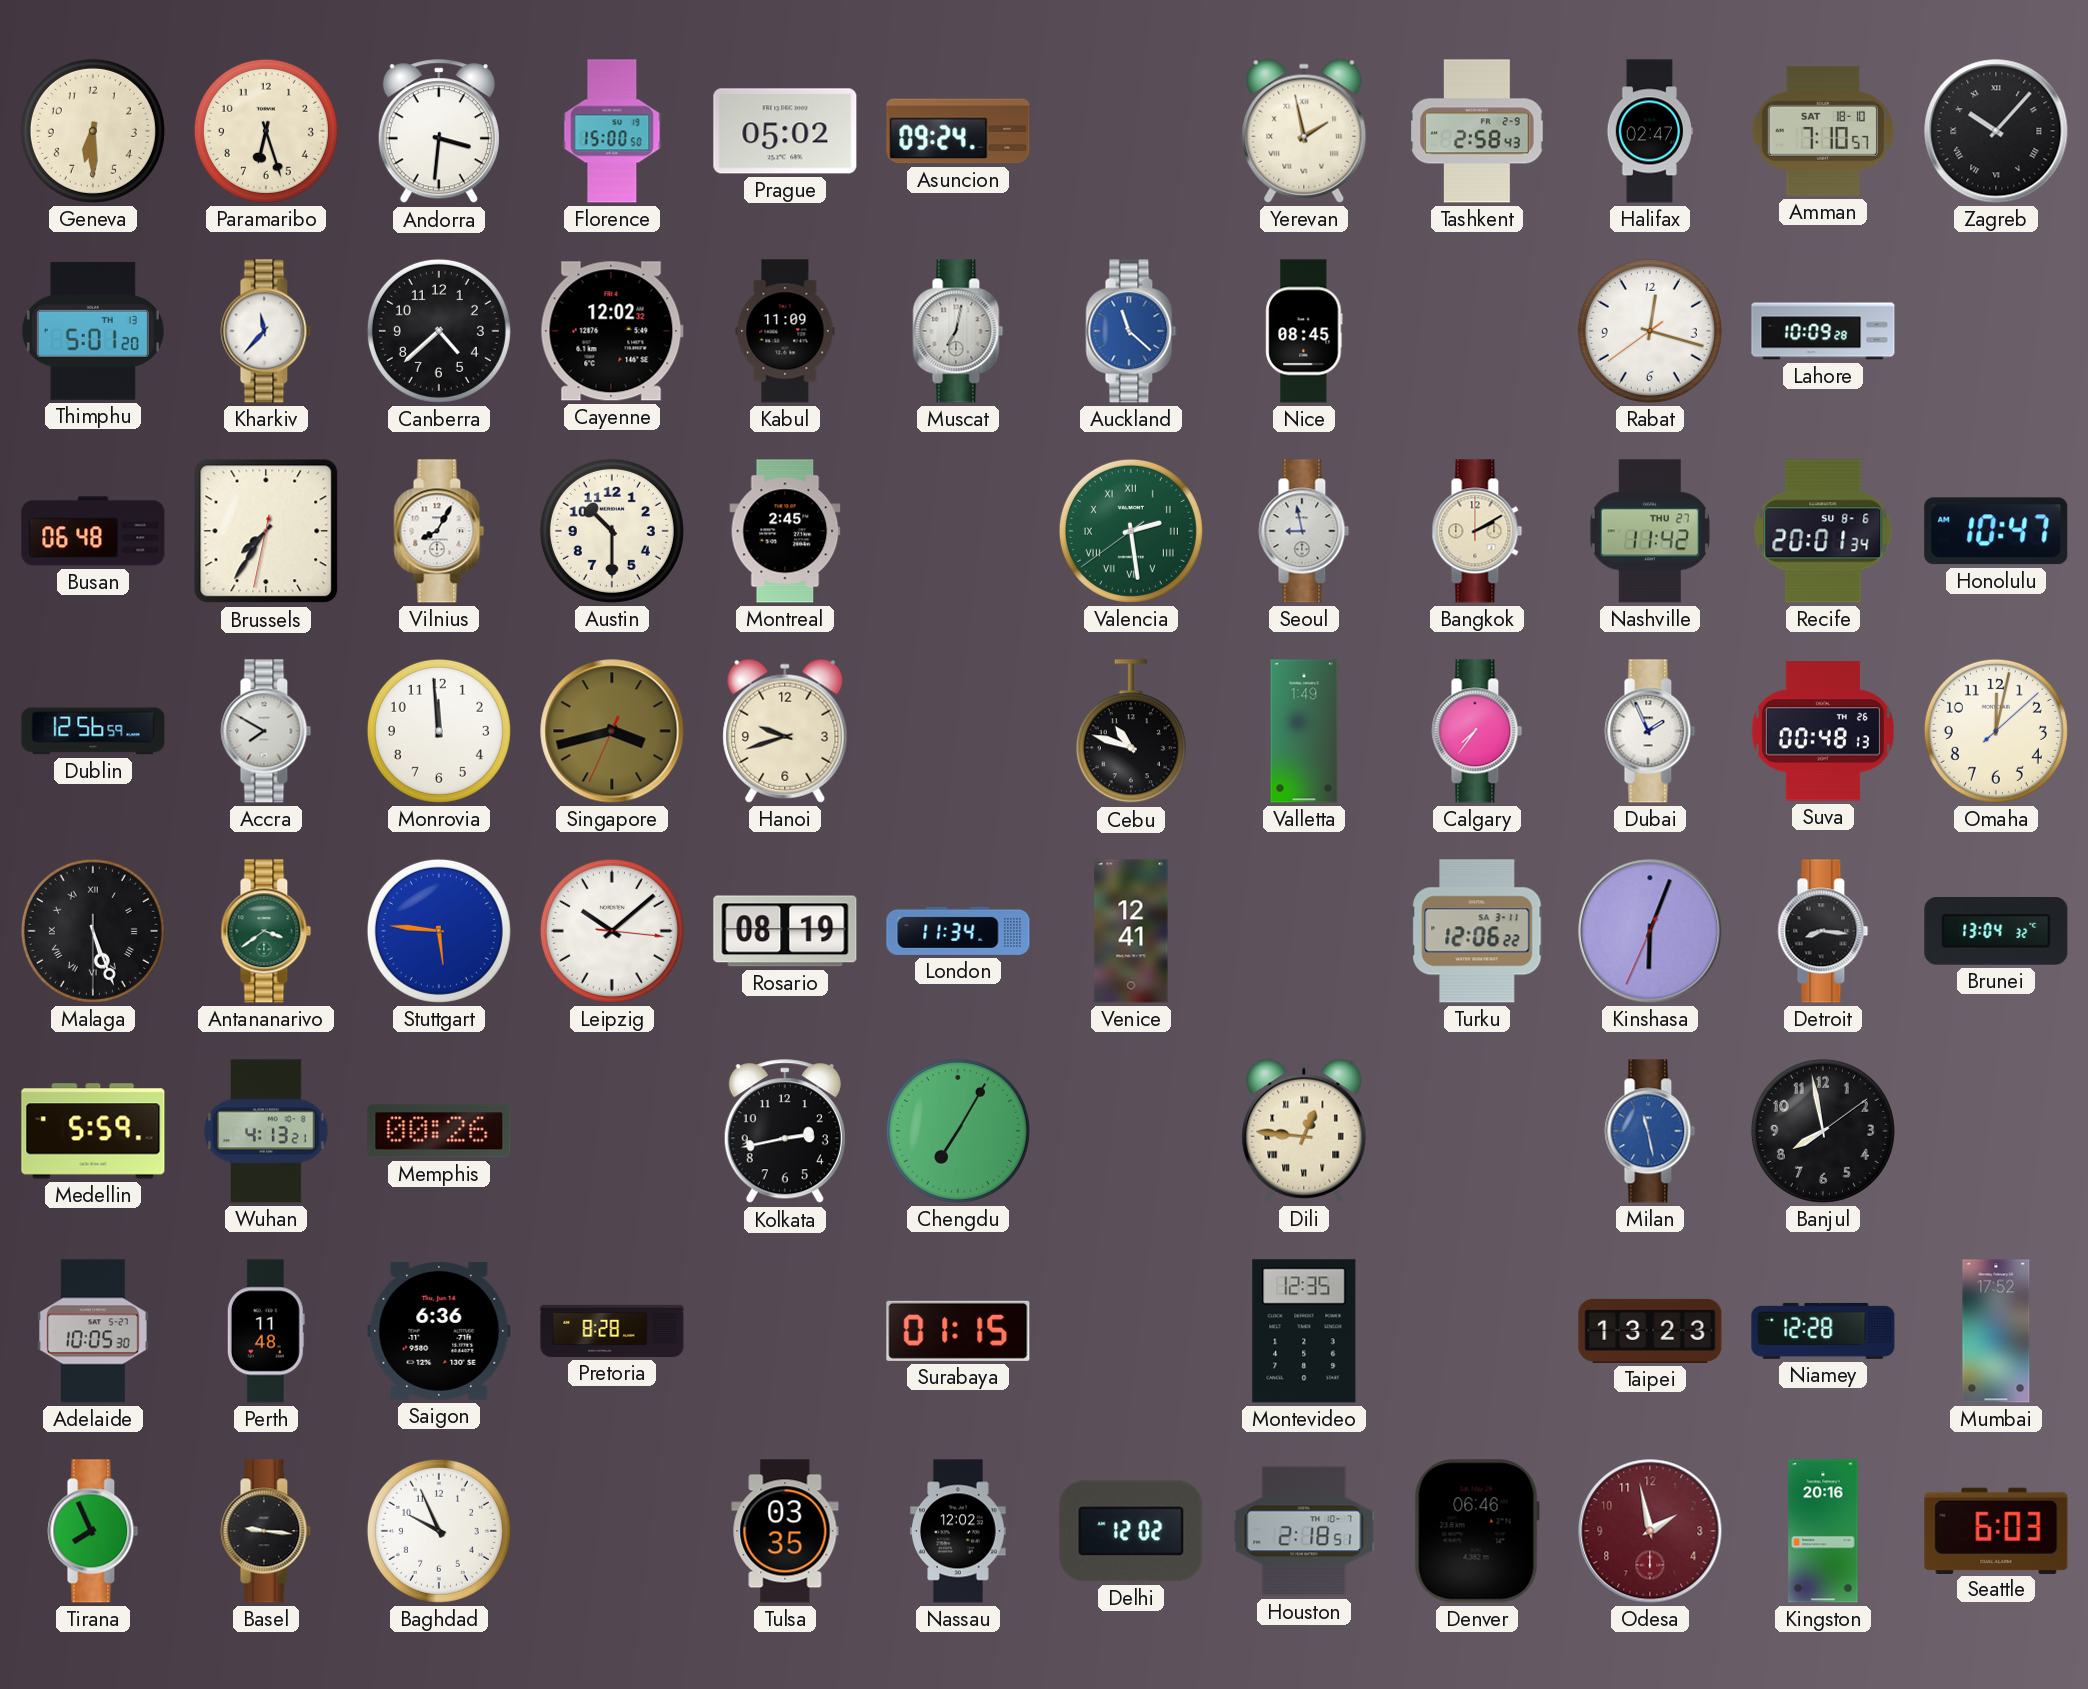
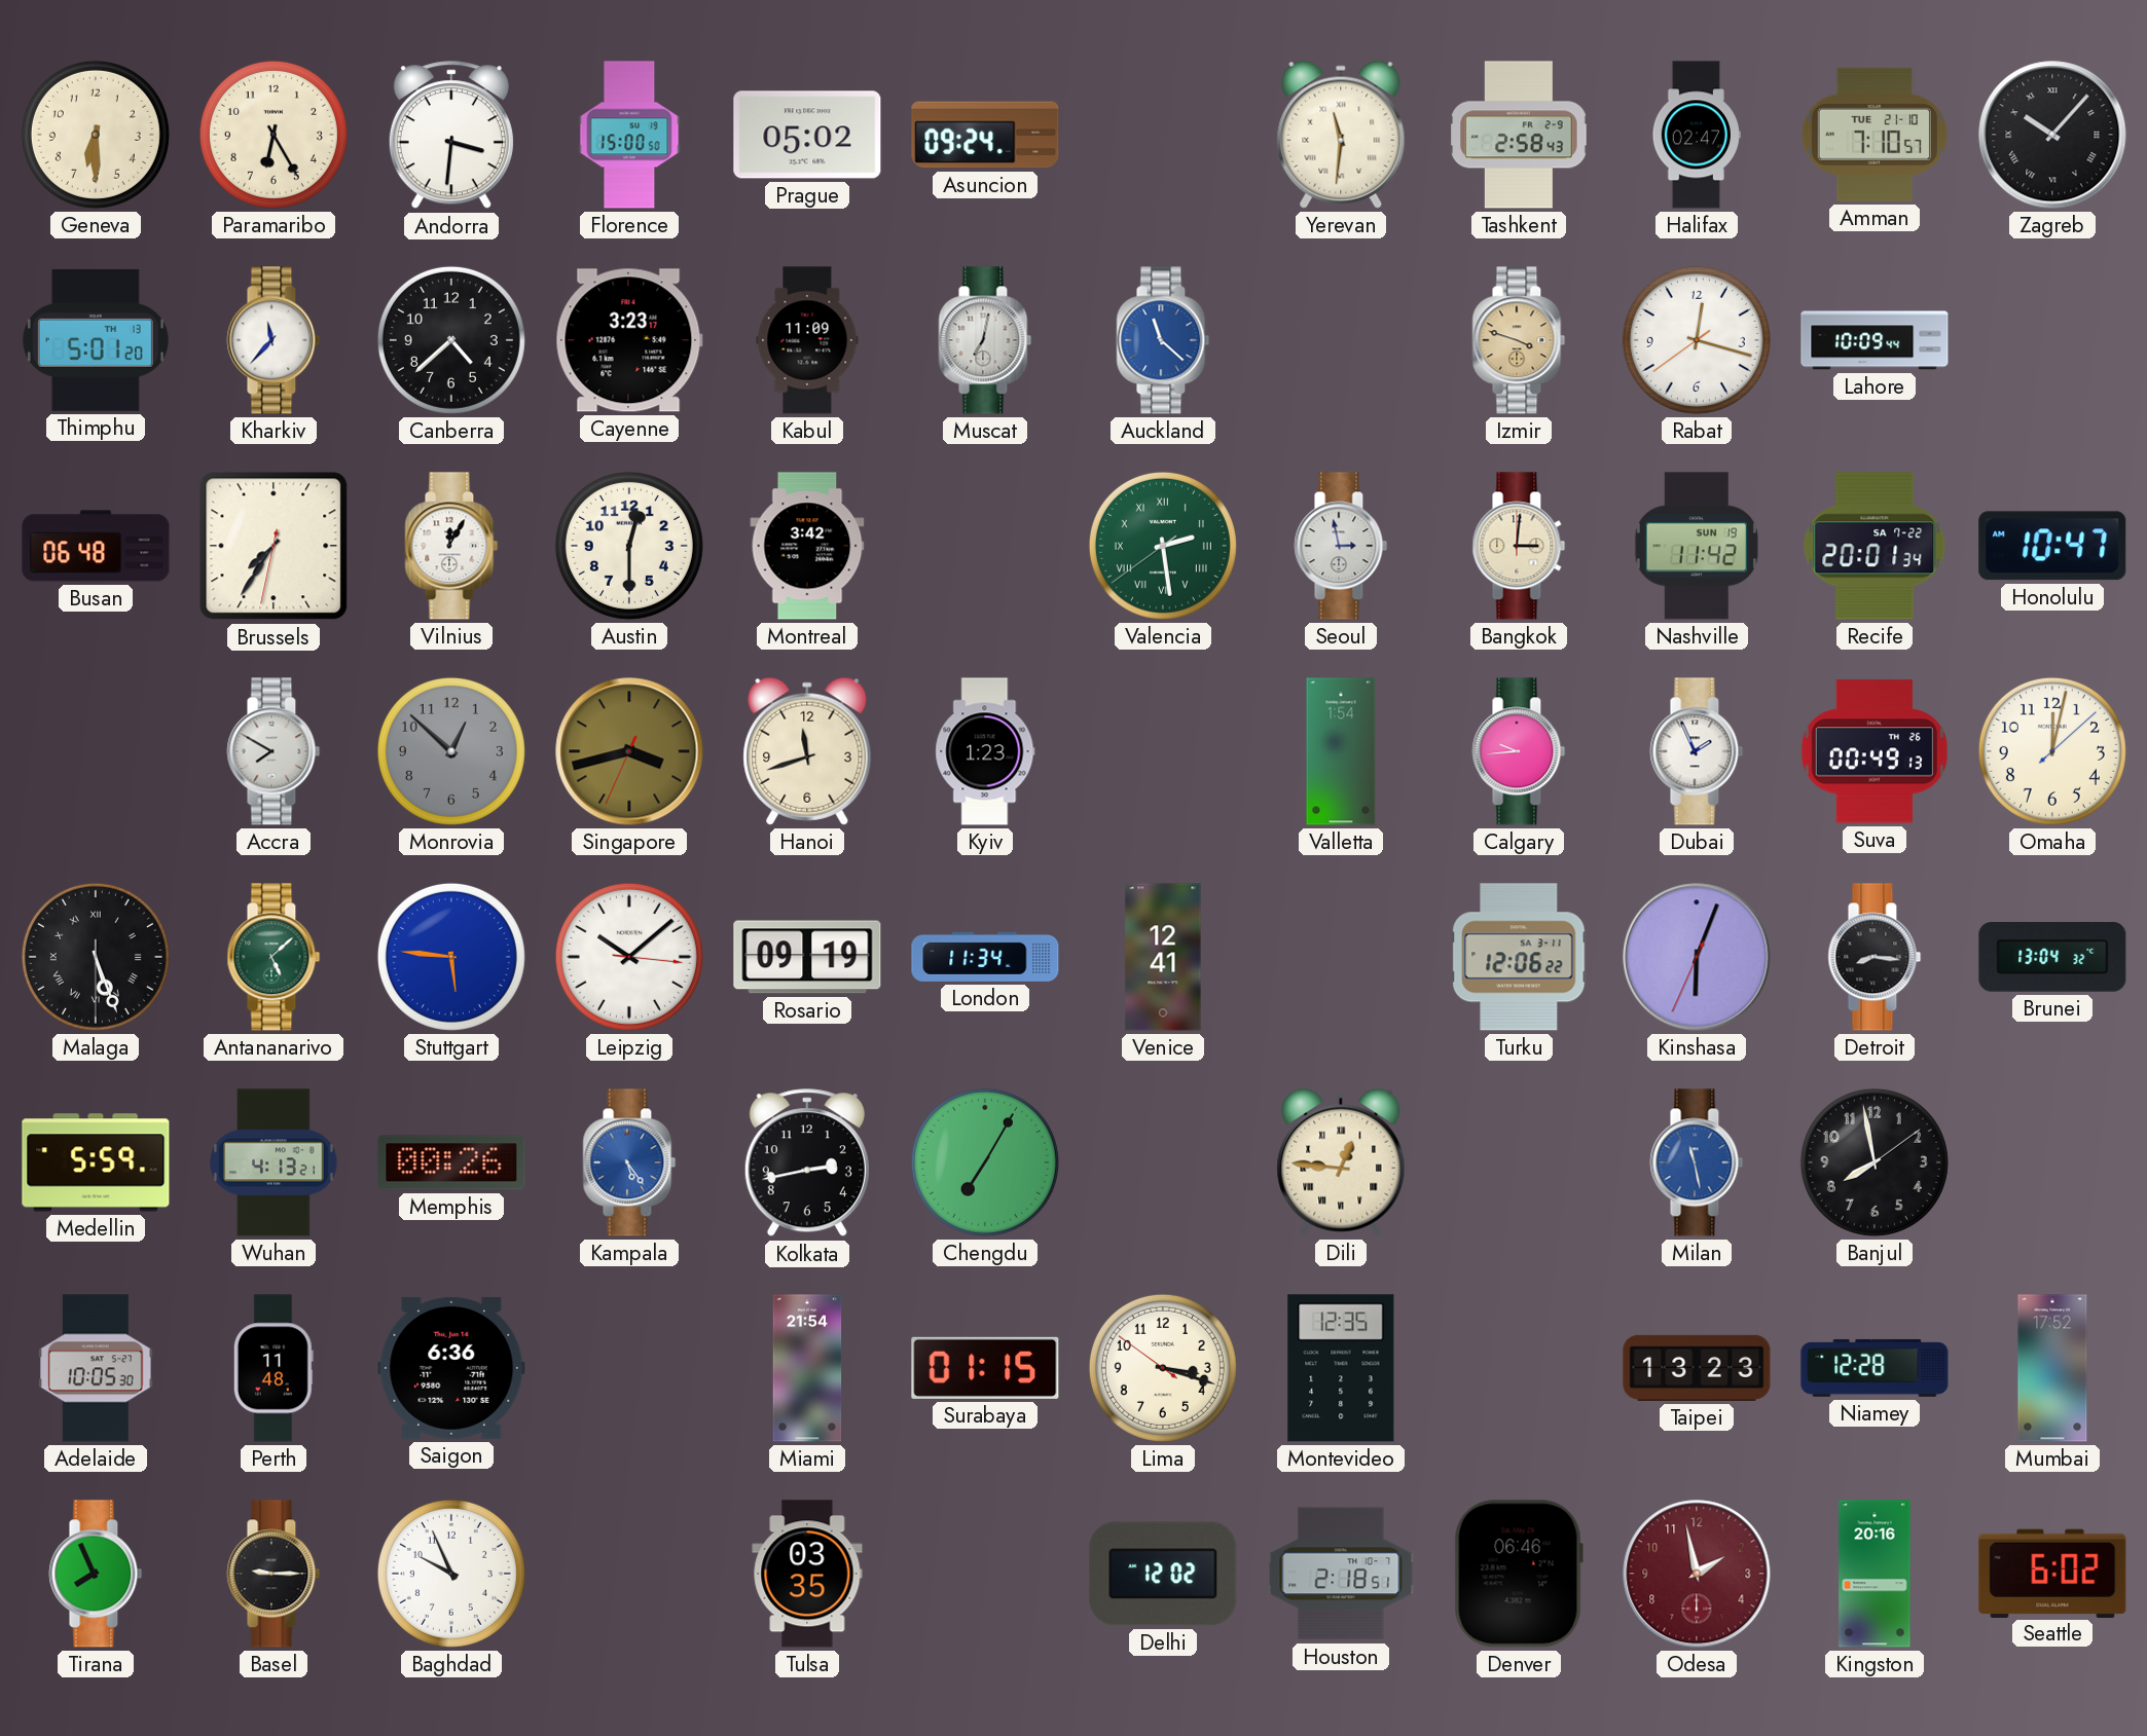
Paramaribo: 6:27 -> 6:25
Yerevan: 1:58 -> 11:31
Amman date: SAT 18-10 -> TUE 21-10
Cayenne: 12:02 -> 3:23
Nice: 08:45 -> none
Izmir: none -> 3:48
Lahore: 10:09:28 -> 10:09:44
Vilnius: 8:05 -> 12:05
Austin: 10:30 -> 12:30
Montreal: 2:45 -> 3:42
Seoul: 8:58 -> 2:58
Bangkok: 2:10 -> 3:01
Nashville date: THU 27 -> SUN 19
Recife date: SU 8-6 -> SA 7-22
Dublin: 12:56 -> none
Monrovia: 11:59 -> 12:52
Monrovia dial: white -> grey
Hanoi: 9:42 -> 11:42
Kyiv: none -> 1:23
Cebu: 10:48 -> none
Valletta: 1:49 -> 1:54
Calgary: 7:36 -> 9:44
Suva: 00:48 -> 00:49
Antananarivo: 3:39 -> 5:08
Rosario: 08:19 -> 09:19
Kampala: none -> 5:24
Pretoria: 8:28 -> none
Miami: none -> 21:54
Lima: none -> 3:17
Basel: 9:16 -> 9:15
Nassau: 12:02 -> none
Seattle: 6:03 -> 6:02
